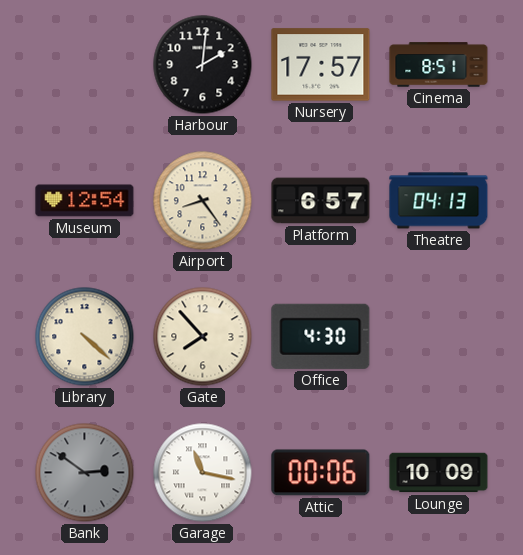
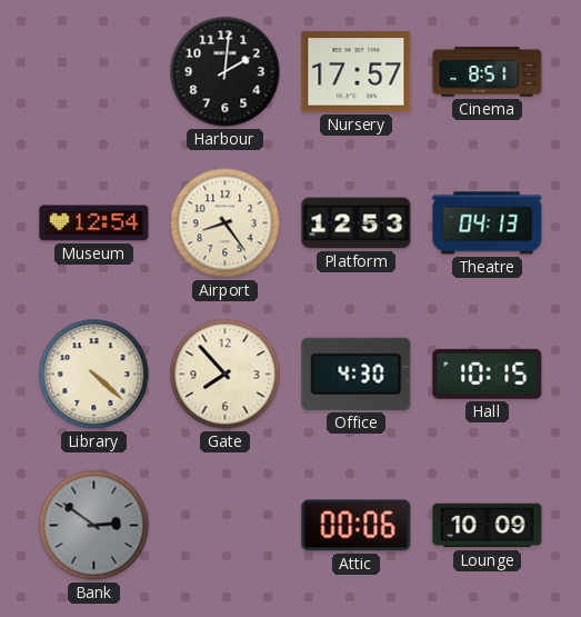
Platform: 6:57 -> 12:53
Hall: none -> 10:15
Garage: 11:17 -> none
